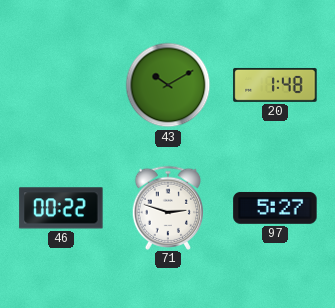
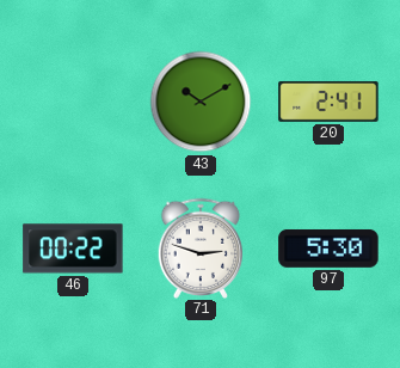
20: 1:48 -> 2:41
97: 5:27 -> 5:30
